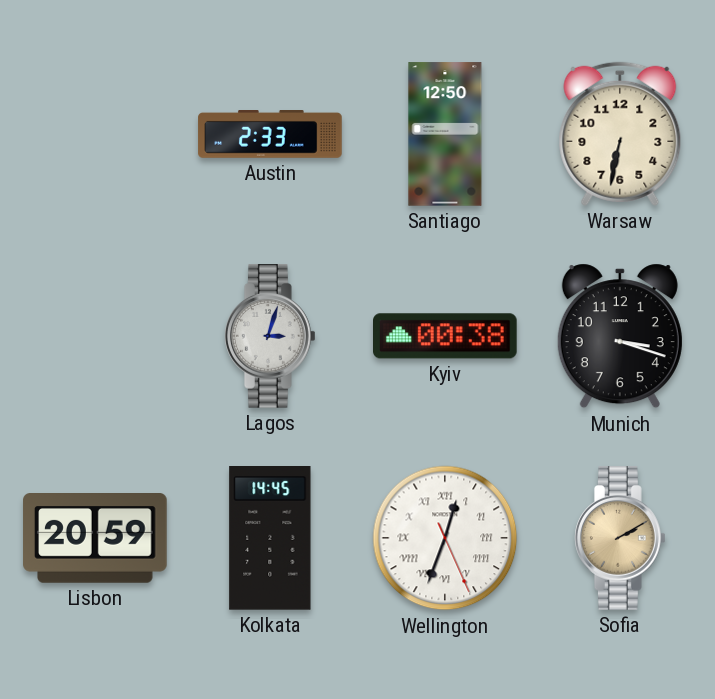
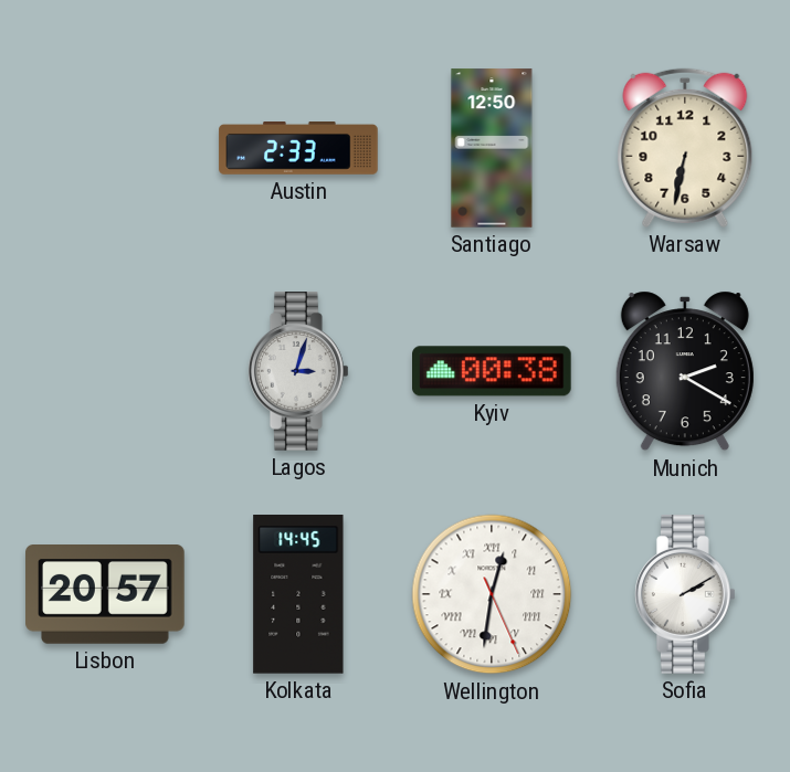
Munich: 3:18 -> 2:20
Lisbon: 20:59 -> 20:57
Wellington: 12:33 -> 12:31
Sofia dial: champagne -> white
